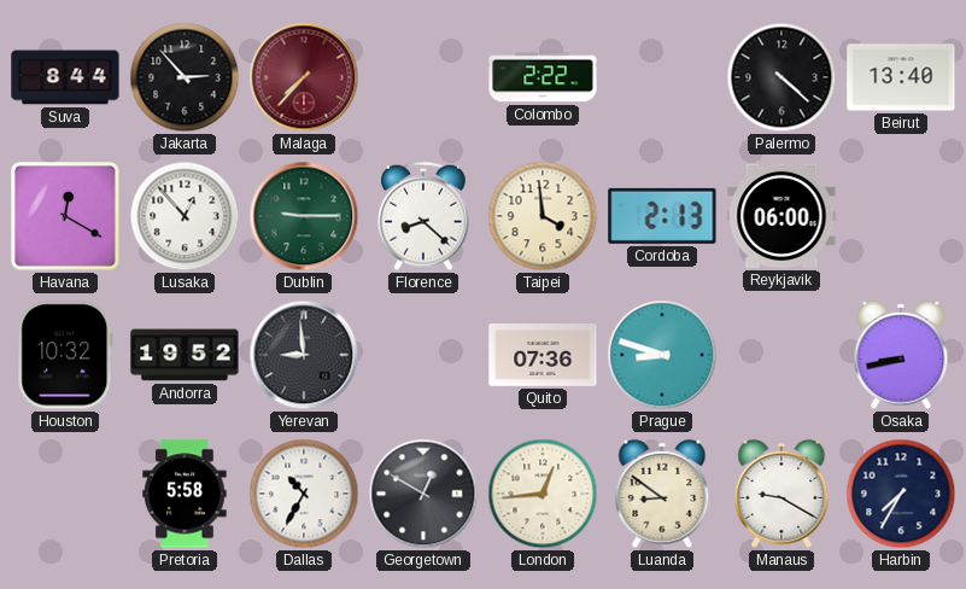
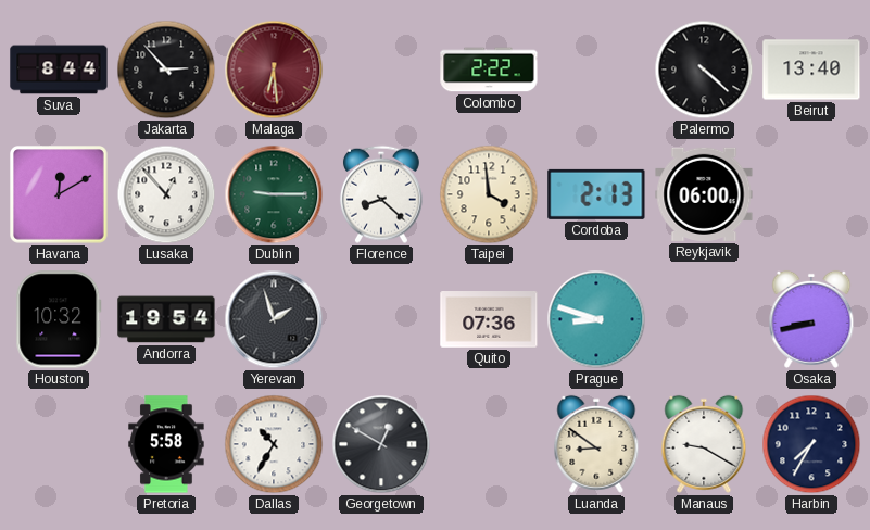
Malaga: 7:37 -> 6:29
Havana: 12:20 -> 12:10
Andorra: 19:52 -> 19:54
Yerevan: 8:59 -> 1:57
London: 12:44 -> none
